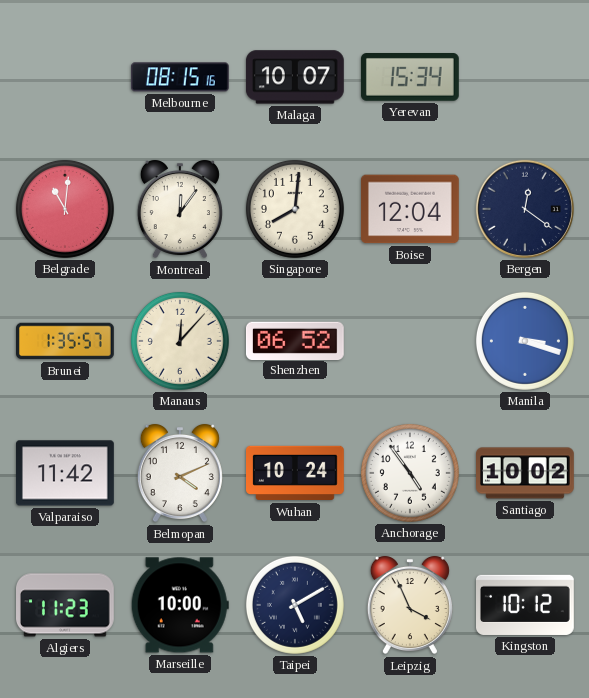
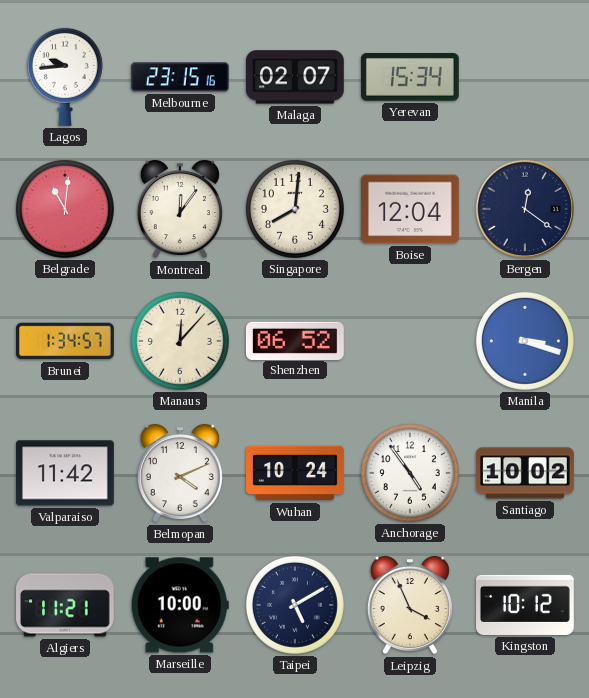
Lagos: none -> 9:44
Melbourne: 08:15 -> 23:15
Malaga: 10:07 -> 02:07
Brunei: 1:35 -> 1:34
Algiers: 11:23 -> 11:21
